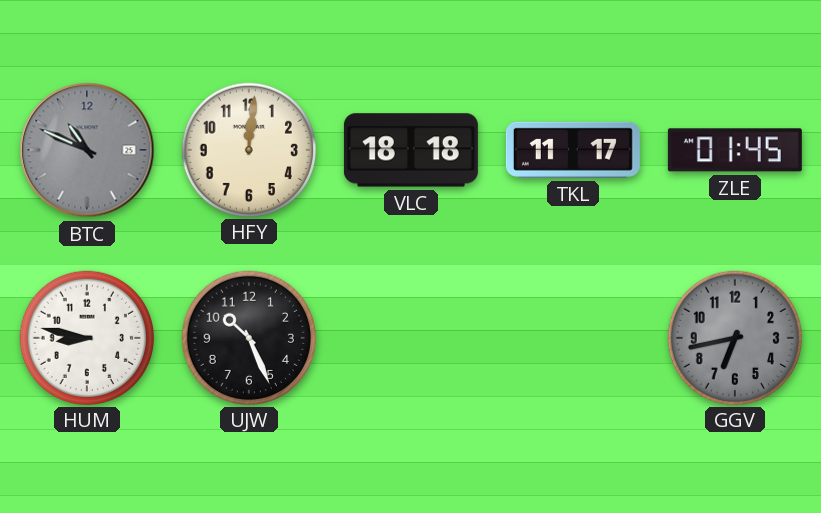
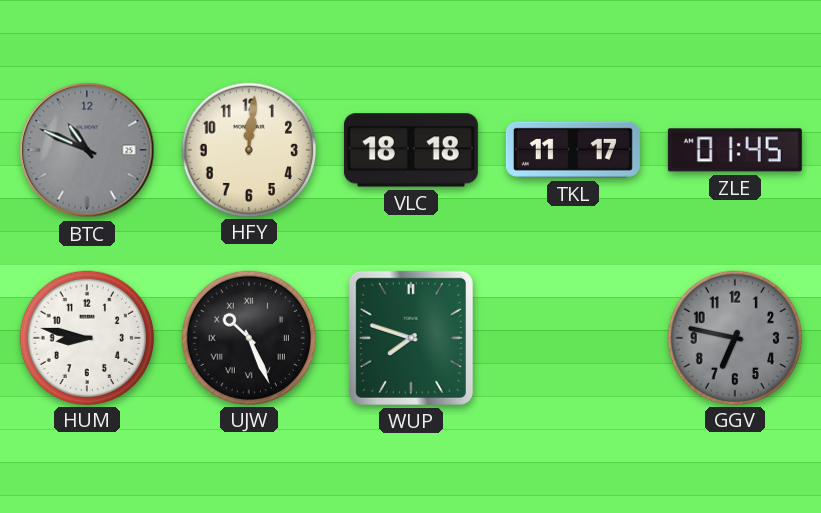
UJW numerals: Arabic -> Roman
WUP: none -> 7:48
GGV: 6:43 -> 6:47
